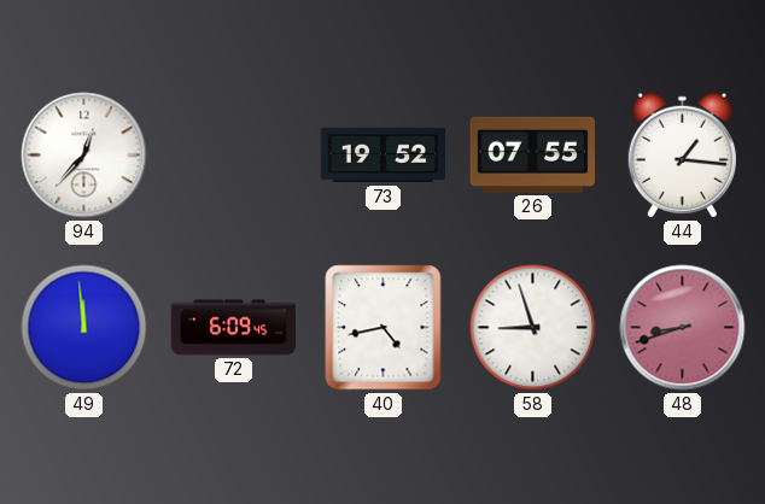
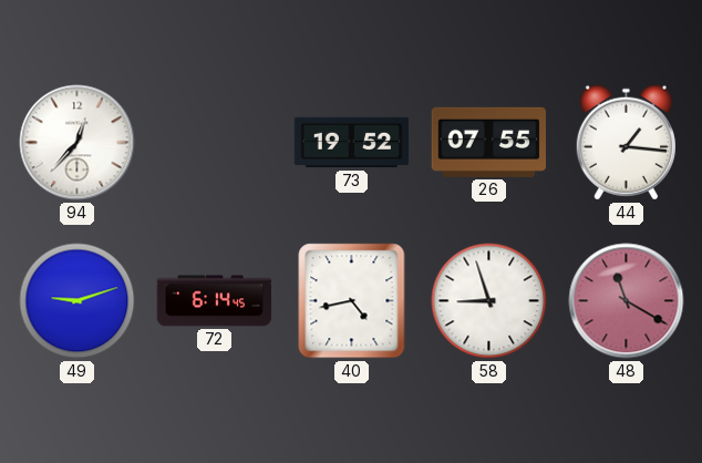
49: 11:59 -> 9:12
72: 6:09 -> 6:14
48: 8:42 -> 11:20
